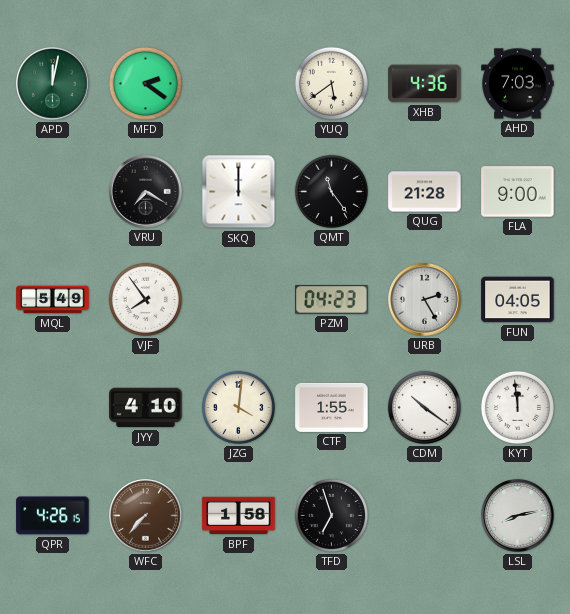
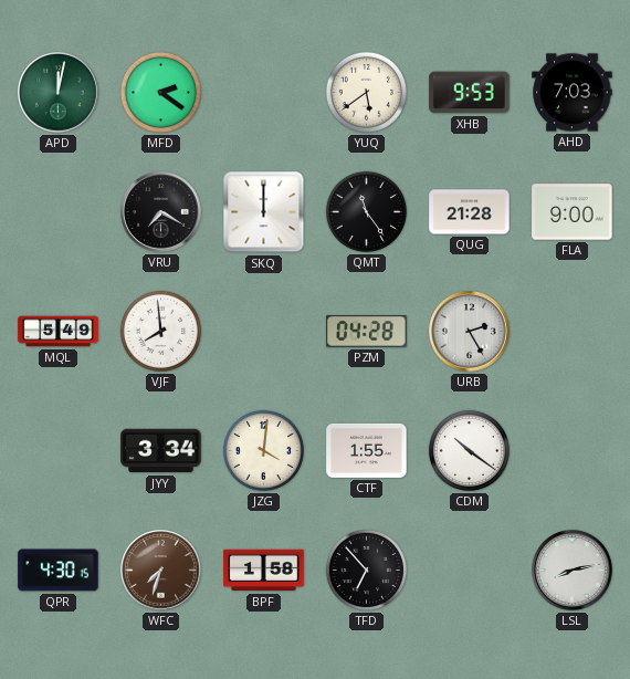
XHB: 4:36 -> 9:53
VJF: 7:54 -> 7:59
PZM: 04:23 -> 04:28
FUN: 04:05 -> none
JYY: 4:10 -> 3:34
KYT: 11:59 -> none
QPR: 4:26 -> 4:30
WFC: 7:37 -> 7:33
TFD: 6:57 -> 6:53
